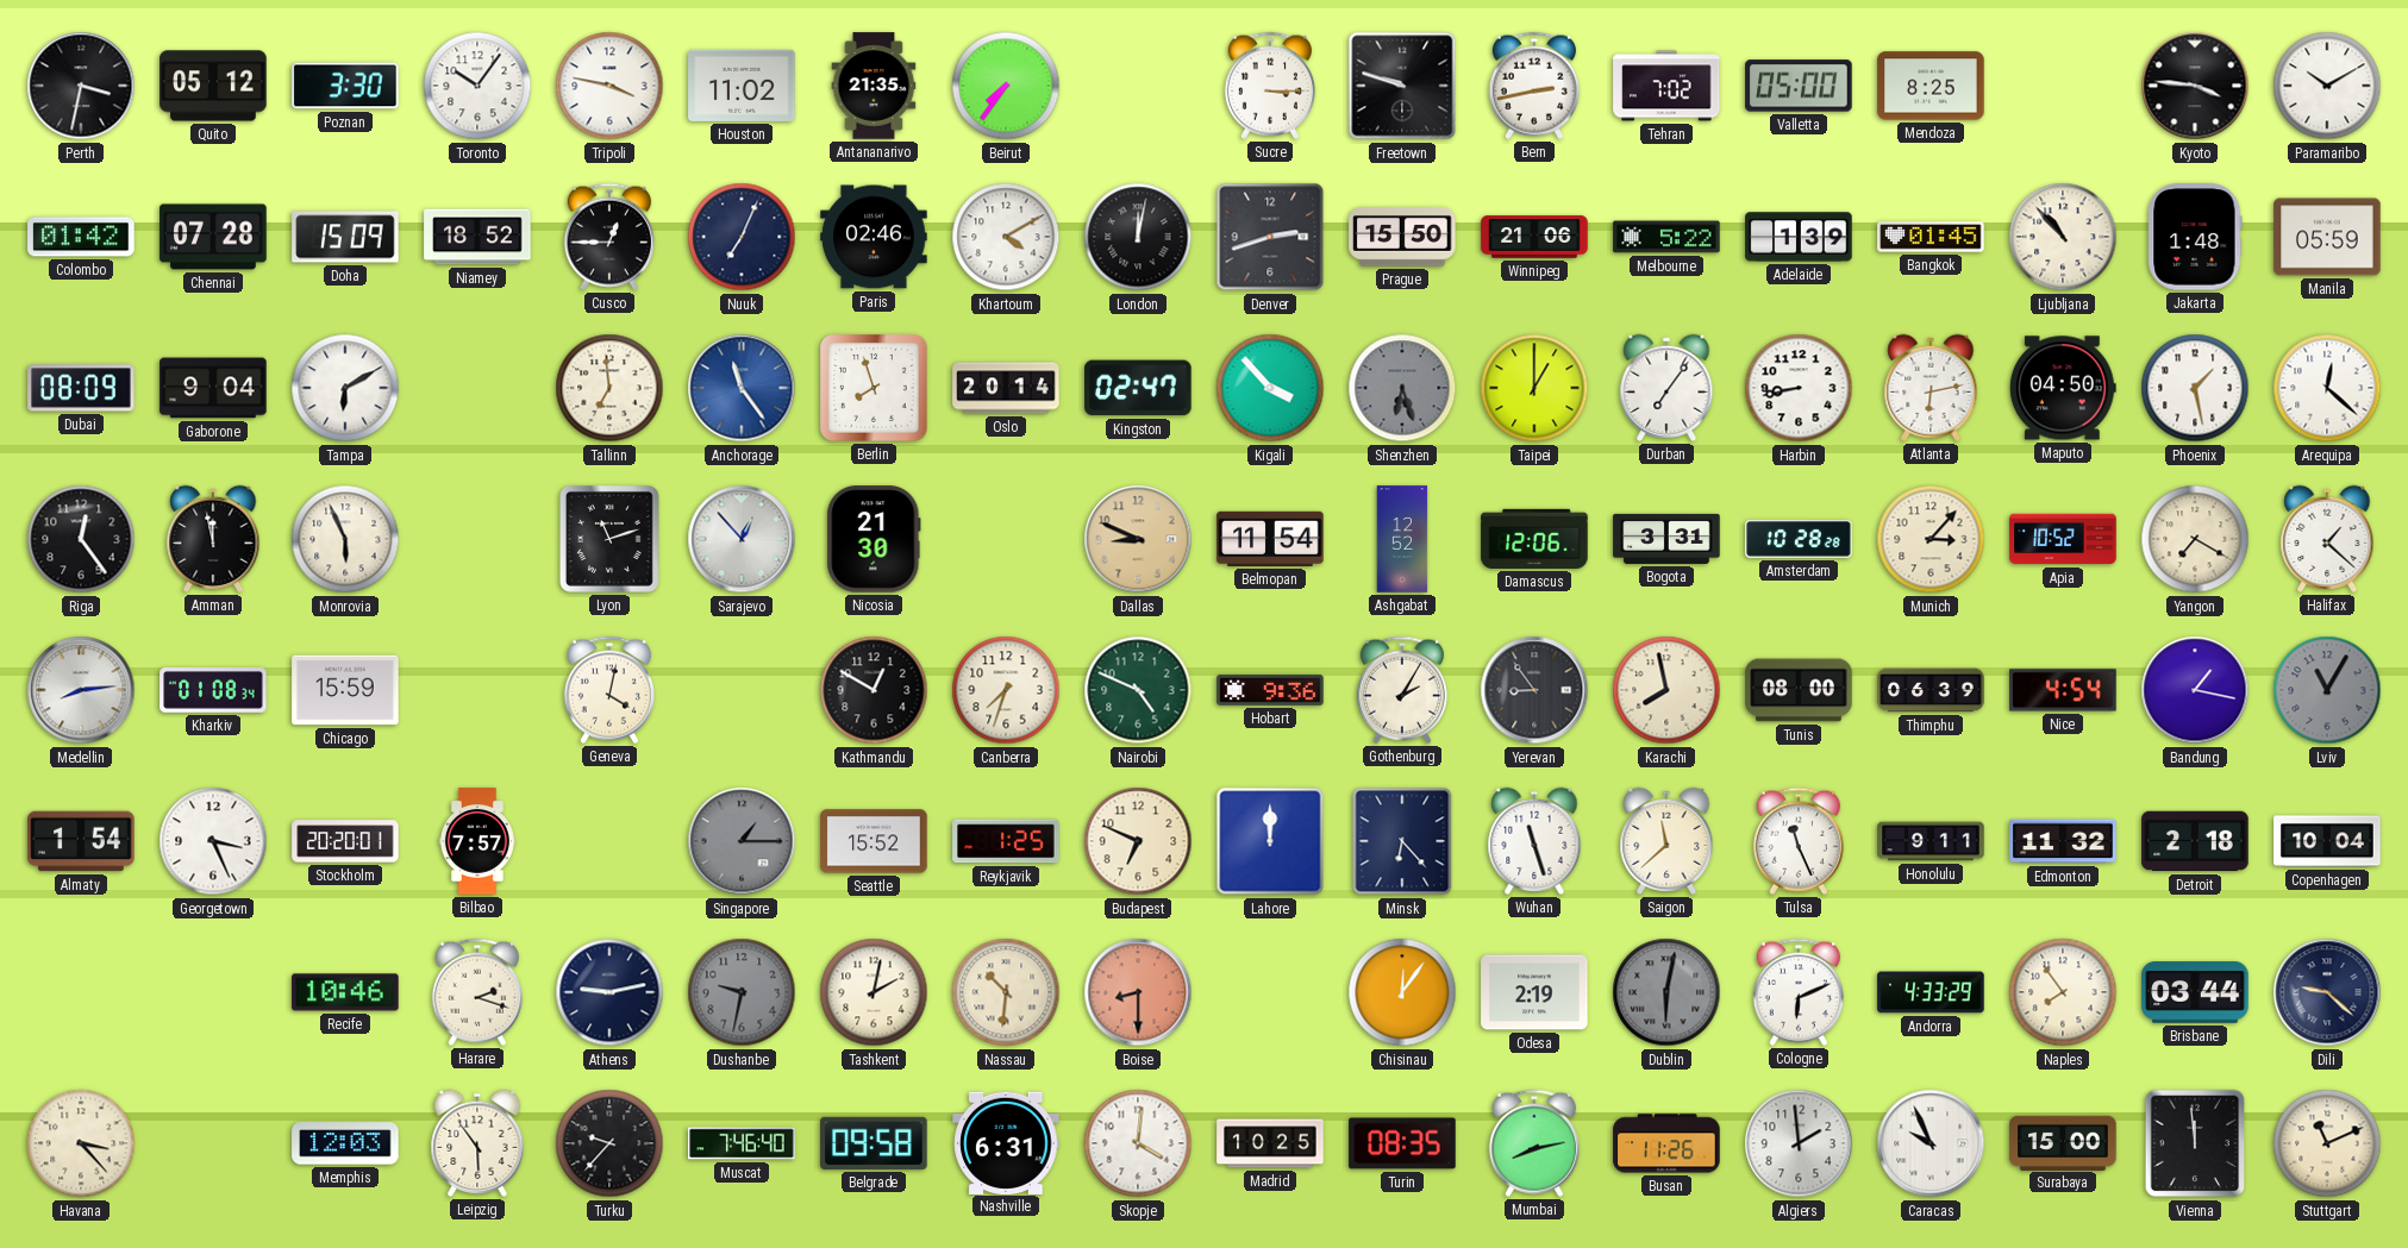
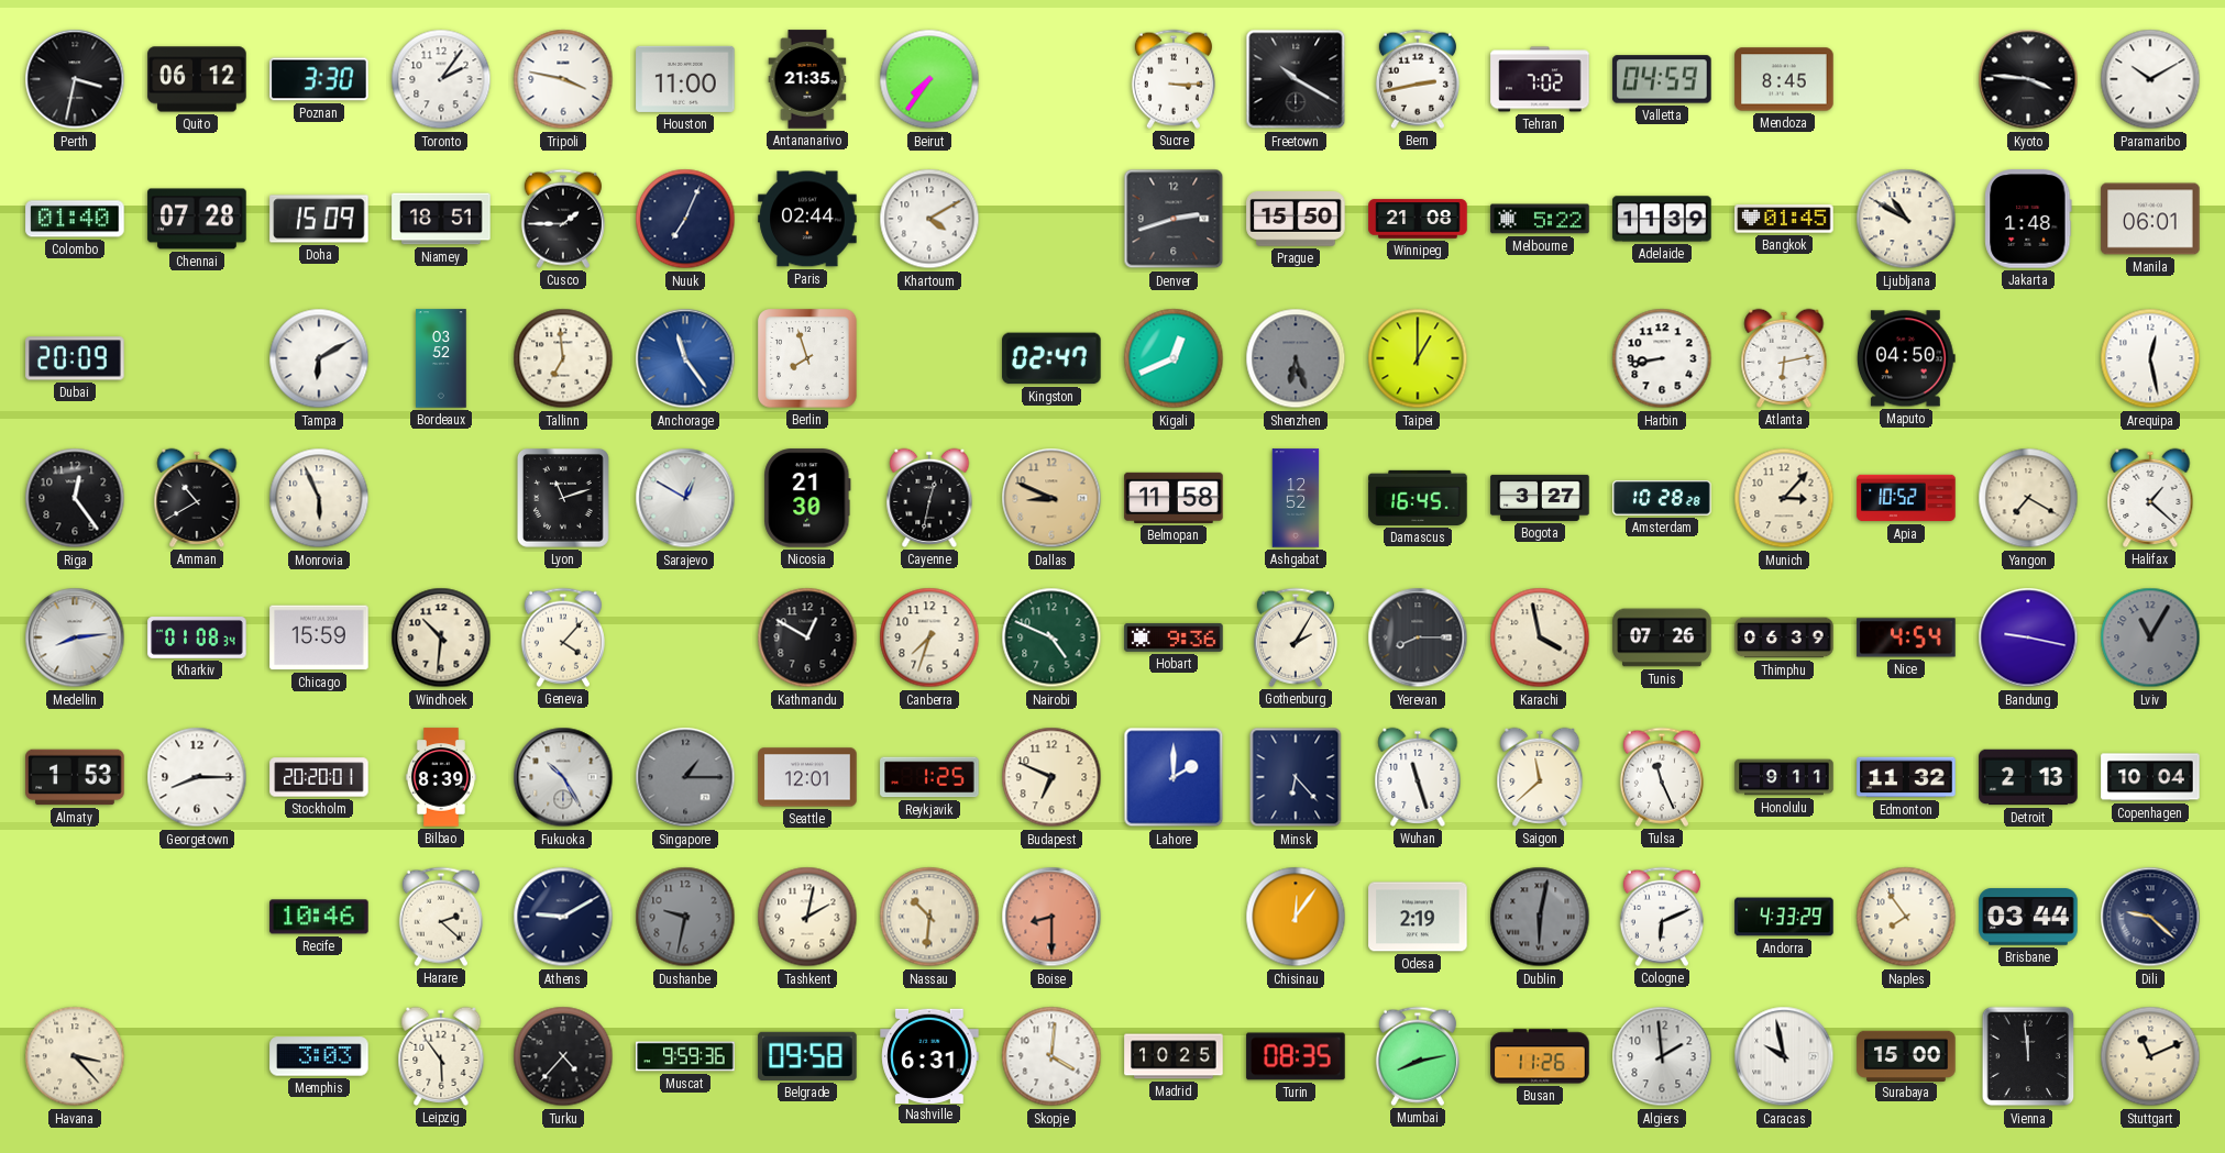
Quito: 05:12 -> 06:12
Toronto: 10:06 -> 2:06
Houston: 11:02 -> 11:00
Freetown: 9:48 -> 10:20
Valletta: 05:00 -> 04:59
Mendoza: 8:25 -> 8:45
Colombo: 01:42 -> 01:40
Niamey: 18:52 -> 18:51
Cusco: 12:45 -> 1:45
Paris: 02:46 -> 02:44
London: 12:02 -> none
Winnipeg: 21:06 -> 21:08
Adelaide: 1:39 -> 11:39
Ljubljana: 10:53 -> 10:50
Manila: 05:59 -> 06:01
Dubai: 08:09 -> 20:09
Gaborone: 9:04 -> none
Bordeaux: none -> 03:52
Oslo: 20:14 -> none
Kigali: 3:53 -> 12:41
Durban: 7:06 -> none
Phoenix: 1:28 -> none
Arequipa: 12:22 -> 12:28
Amman: 11:58 -> 10:40
Sarajevo: 12:53 -> 12:50
Cayenne: none -> 12:32
Belmopan: 11:54 -> 11:58
Damascus: 12:06 -> 16:45
Bogota: 3:31 -> 3:27
Windhoek: none -> 10:31
Geneva: 4:02 -> 4:07
Yerevan: 8:54 -> 8:15
Karachi: 7:58 -> 3:58
Tunis: 08:00 -> 07:26
Bandung: 1:17 -> 9:17
Almaty: 1:54 -> 1:53
Georgetown: 3:26 -> 8:15
Bilbao: 7:57 -> 8:39
Fukuoka: none -> 10:25
Seattle: 15:52 -> 12:01
Lahore: 12:00 -> 2:00
Detroit: 2:18 -> 2:13
Harare: 2:18 -> 2:22
Athens: 9:13 -> 9:10
Memphis: 12:03 -> 3:03
Turku: 9:37 -> 4:37
Muscat: 7:46 -> 9:59
Caracas: 9:56 -> 9:58
